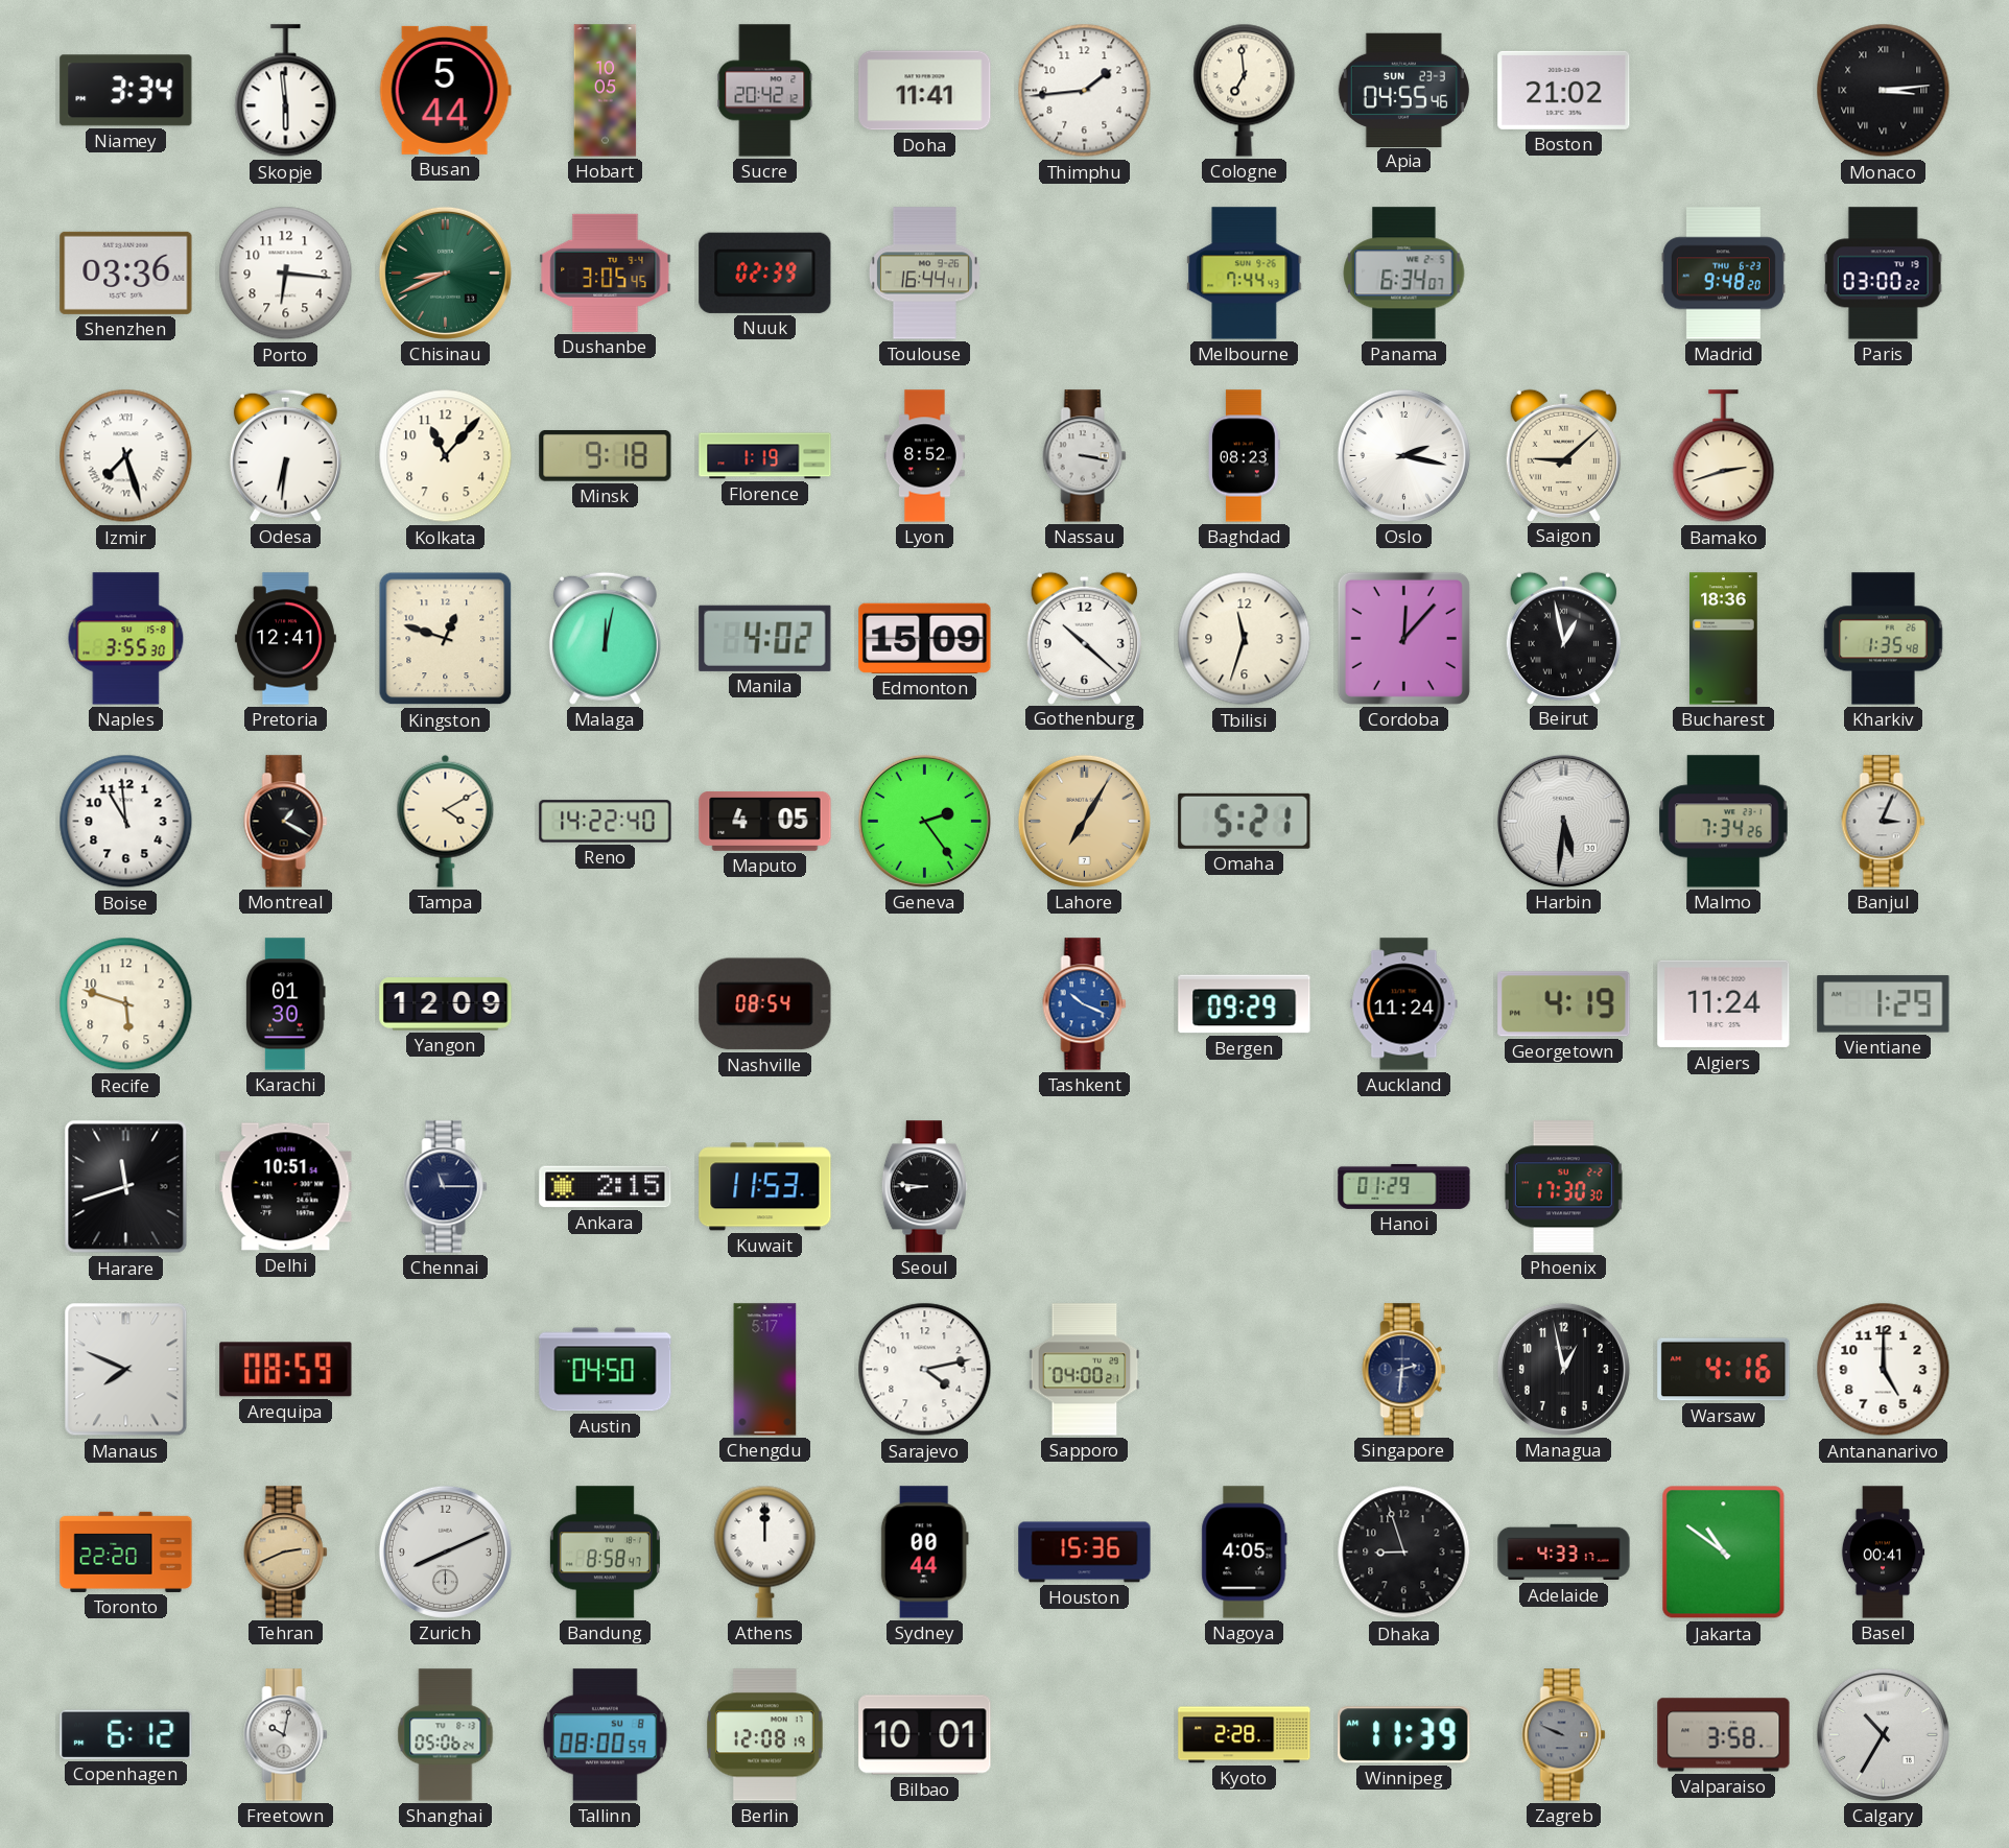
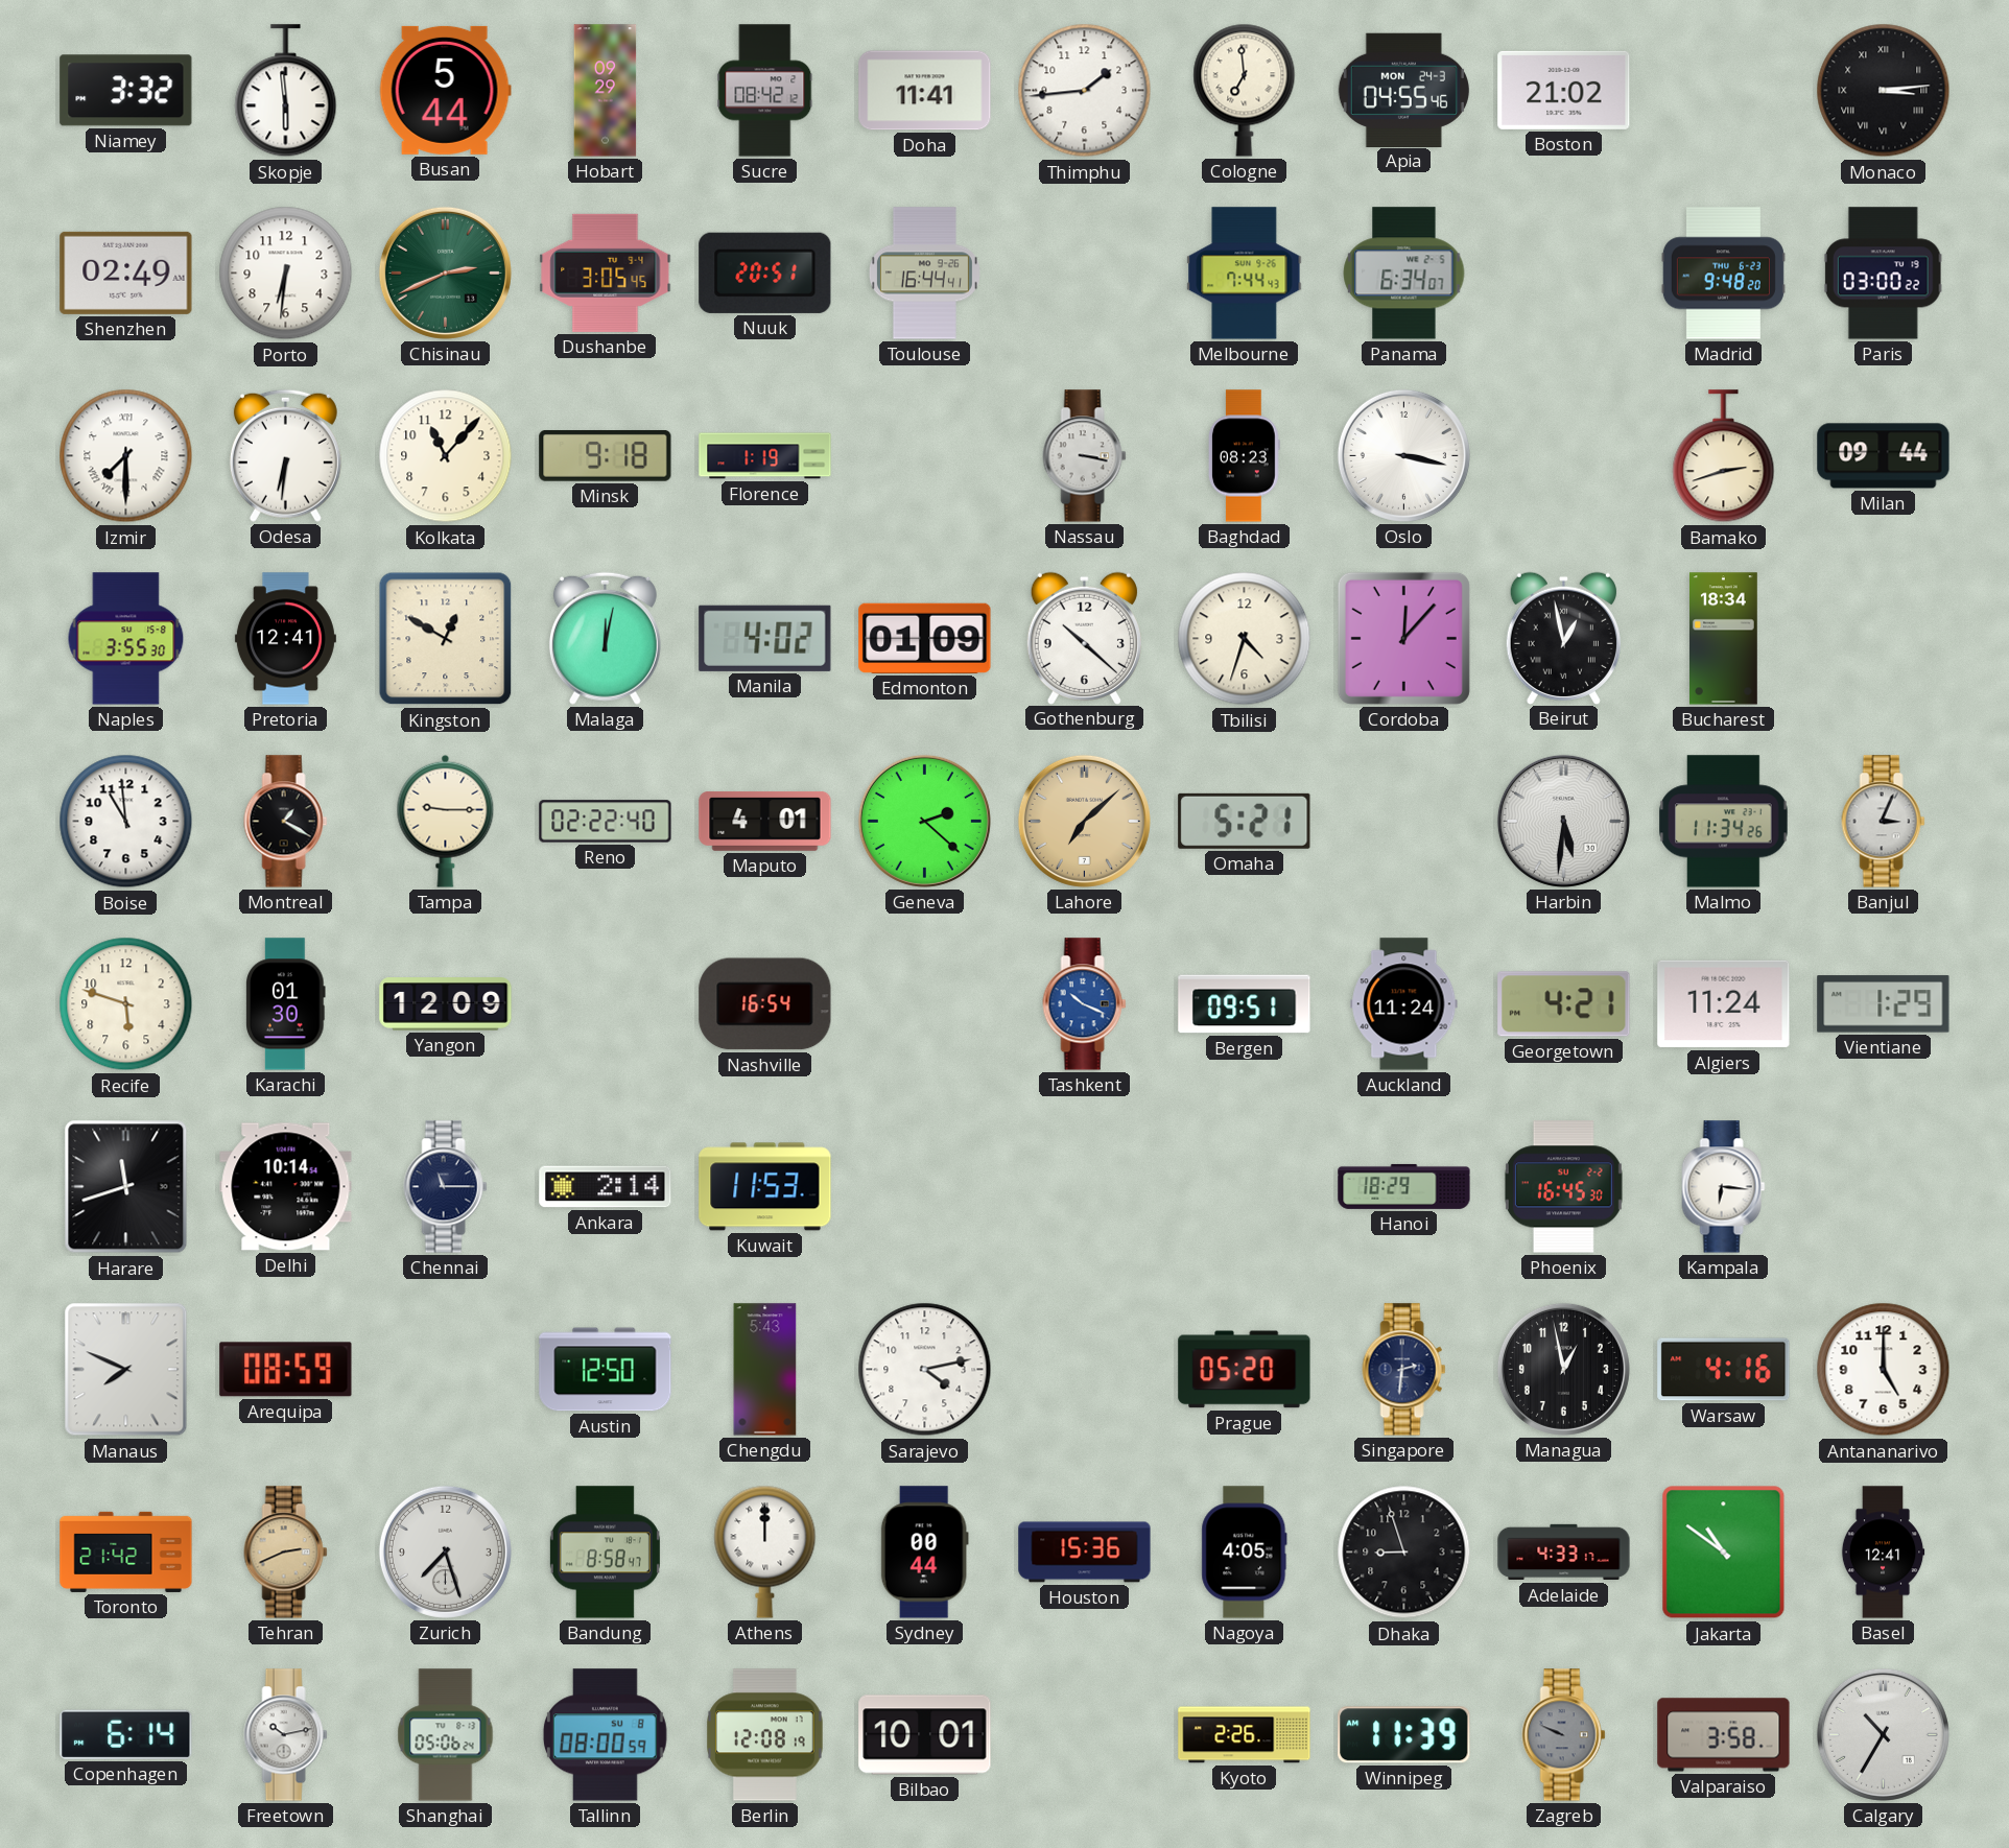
Niamey: 3:34 -> 3:32
Hobart: 10:05 -> 09:29
Sucre: 20:42 -> 08:42
Apia date: SUN 23-3 -> MON 24-3
Shenzhen: 03:36 -> 02:49
Porto: 6:16 -> 6:31
Chisinau: 8:41 -> 2:41
Nuuk: 02:39 -> 20:51
Izmir: 7:27 -> 7:30
Lyon: 8:52 -> none
Oslo: 2:17 -> 3:17
Saigon: 9:08 -> none
Milan: none -> 09:44
Kingston: 12:48 -> 12:50
Edmonton: 15:09 -> 01:09
Tbilisi: 11:33 -> 4:33
Bucharest: 18:36 -> 18:34
Kharkiv: 1:35 -> none
Tampa: 4:10 -> 9:15
Reno: 14:22 -> 02:22
Maputo: 4:05 -> 4:01
Geneva: 2:24 -> 2:22
Lahore: 7:05 -> 7:08
Malmo: 7:34 -> 11:34
Nashville: 08:54 -> 16:54
Bergen: 09:29 -> 09:51
Georgetown: 4:19 -> 4:21
Delhi: 10:51 -> 10:14
Ankara: 2:15 -> 2:14
Seoul: 8:46 -> none
Hanoi: 01:29 -> 18:29
Phoenix: 17:30 -> 16:45
Kampala: none -> 6:16
Austin: 04:50 -> 12:50
Chengdu: 5:17 -> 5:43
Sapporo: 04:00 -> none
Prague: none -> 05:20
Toronto: 22:20 -> 21:42
Zurich: 8:11 -> 7:27
Basel: 00:41 -> 12:41
Copenhagen: 6:12 -> 6:14
Freetown: 10:02 -> 10:13
Kyoto: 2:28 -> 2:26
